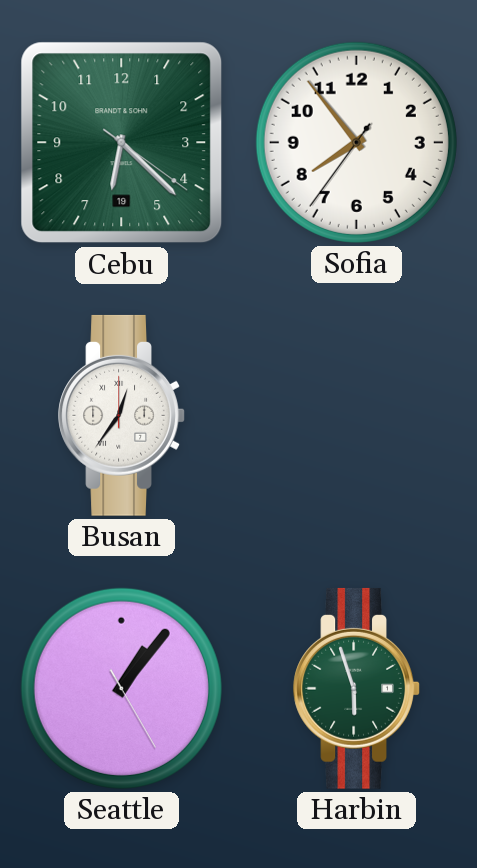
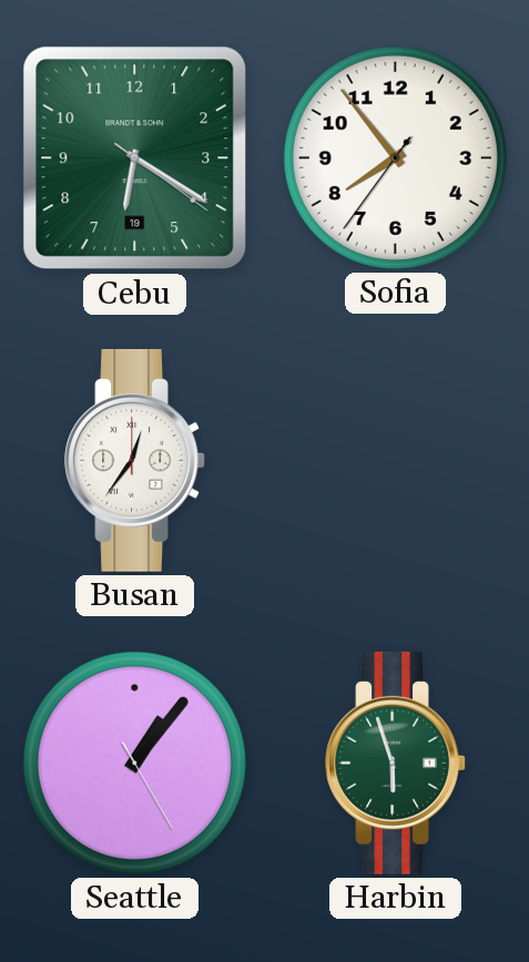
Cebu: 6:22 -> 6:20
